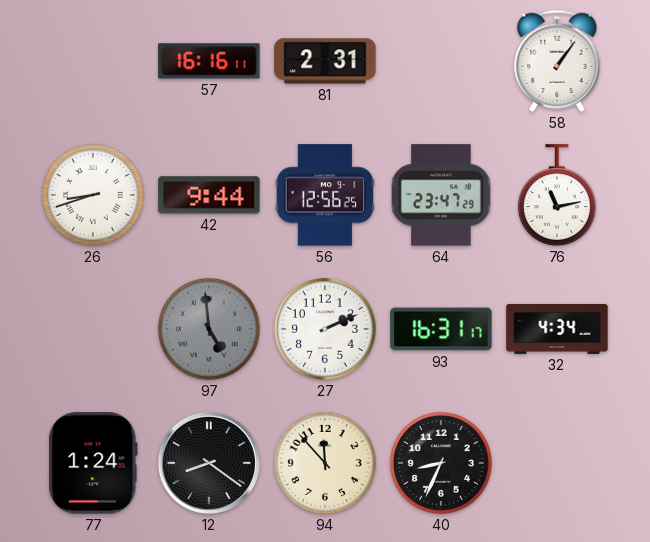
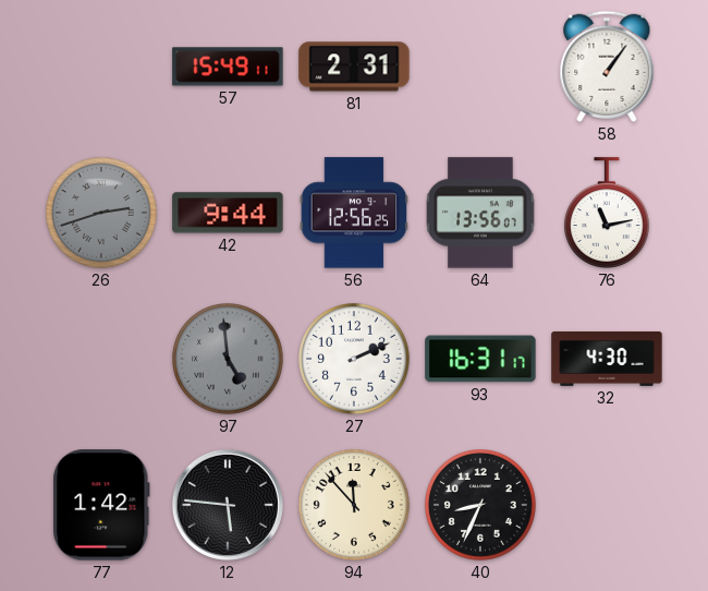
57: 16:16 -> 15:49
26: 8:42 -> 2:42
26 dial: white -> grey
64: 23:47 -> 13:56
32: 4:34 -> 4:30
77: 1:24 -> 1:42
12: 8:21 -> 5:46
